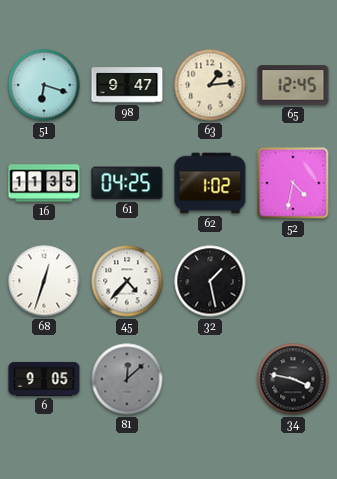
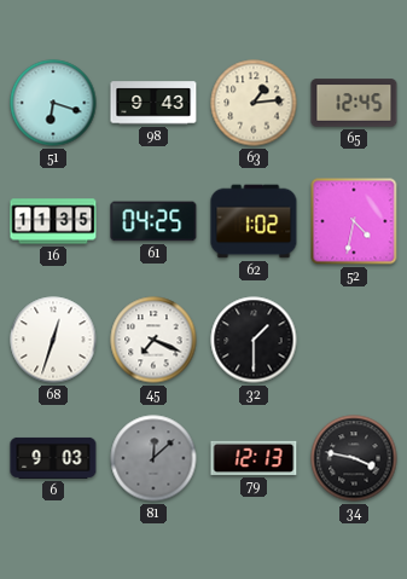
98: 9:47 -> 9:43
45: 4:37 -> 7:19
32: 1:28 -> 1:30
6: 9:05 -> 9:03
79: none -> 12:13
